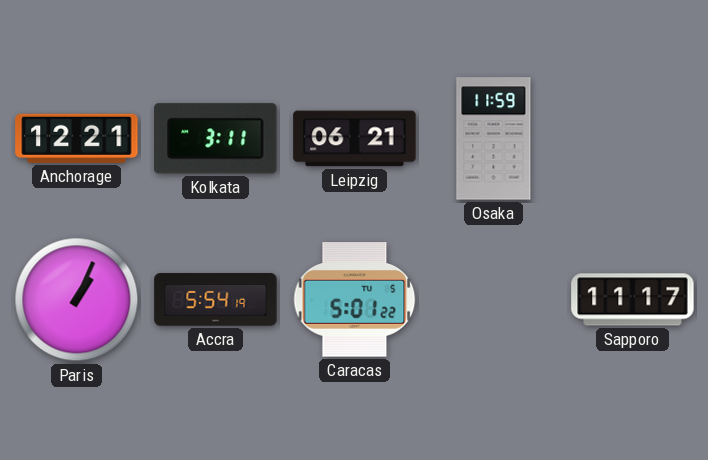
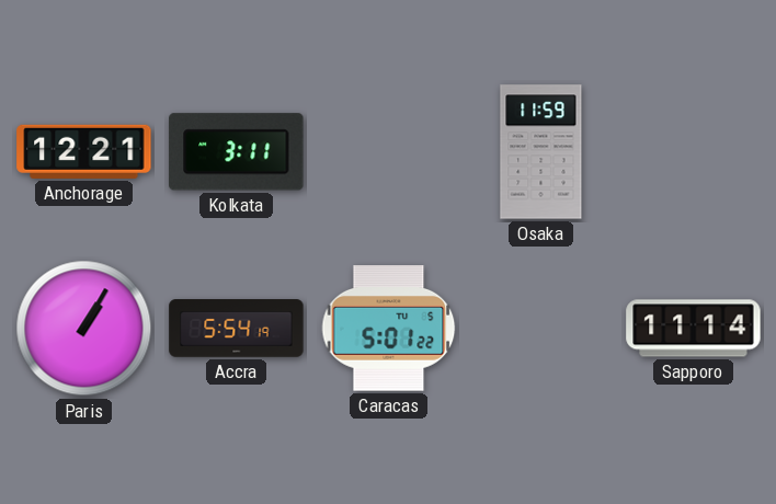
Leipzig: 06:21 -> none
Paris: 1:04 -> 1:05
Sapporo: 11:17 -> 11:14
